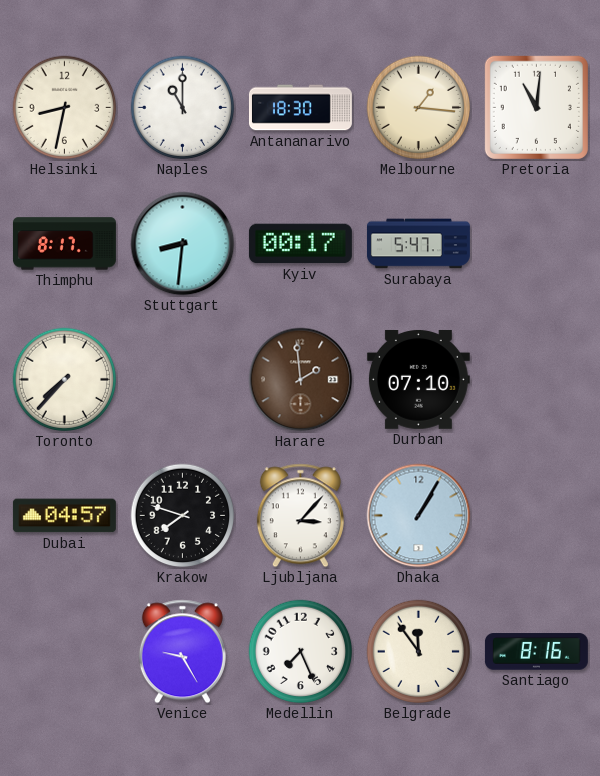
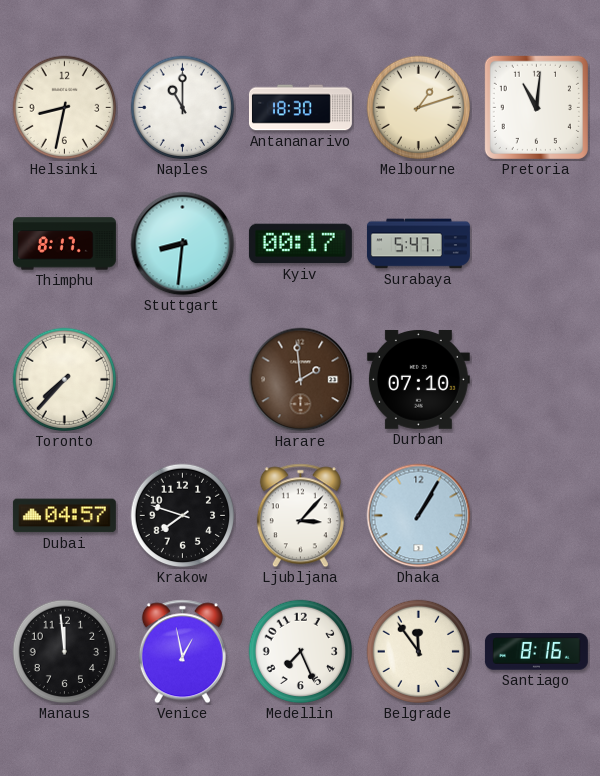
Melbourne: 1:16 -> 1:12
Manaus: none -> 11:59
Venice: 9:25 -> 12:58
